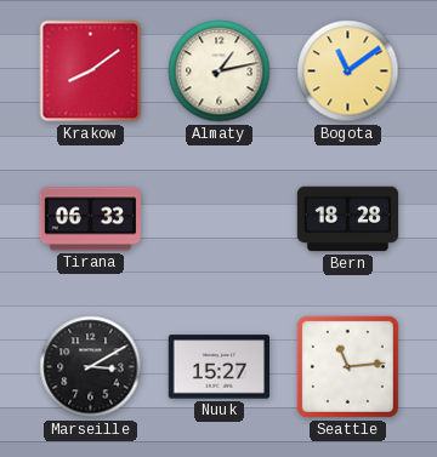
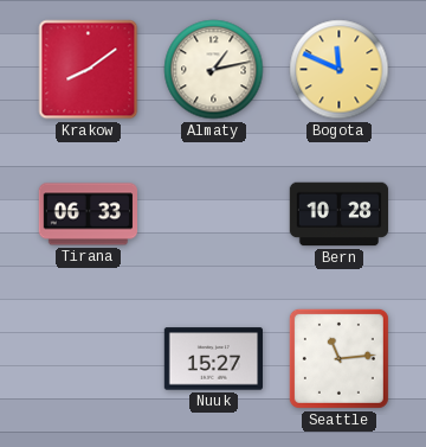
Bogota: 11:09 -> 11:49
Bern: 18:28 -> 10:28
Marseille: 3:10 -> none
